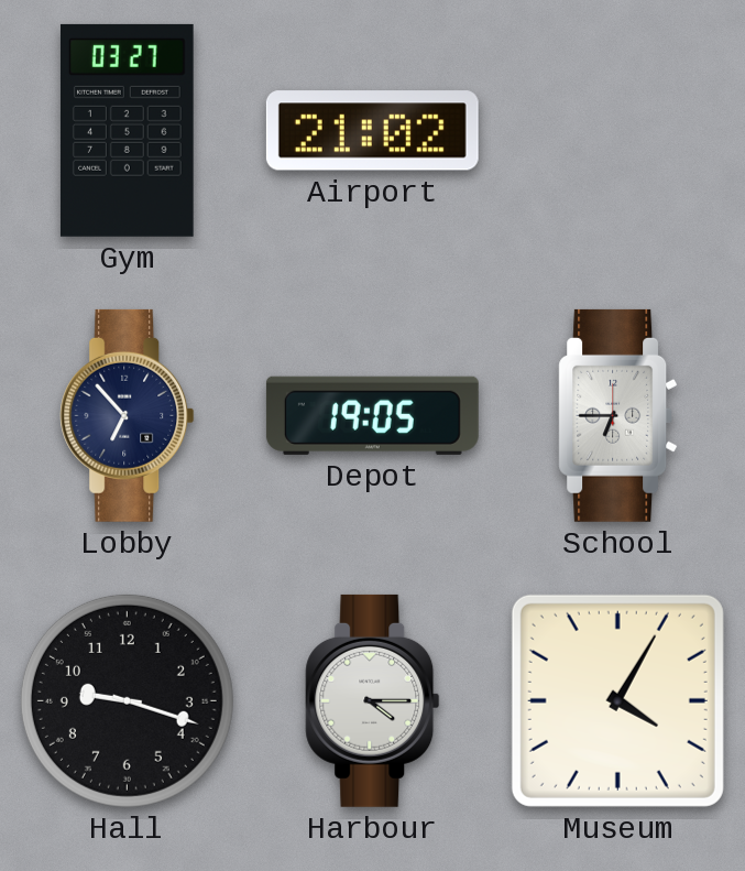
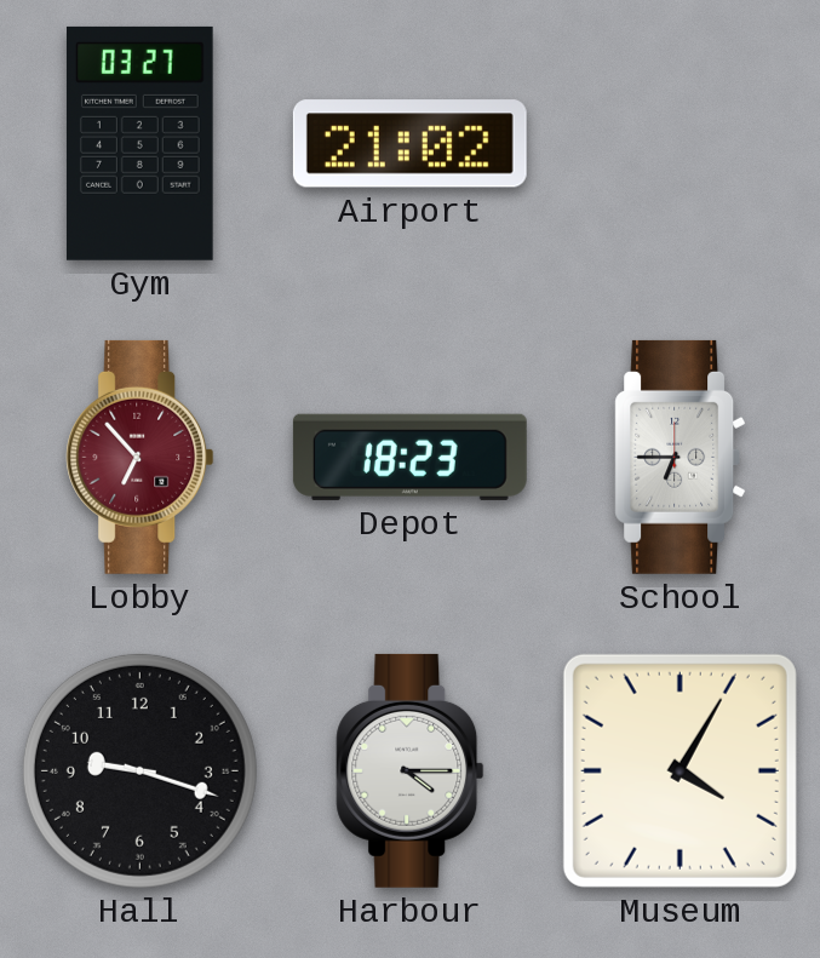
Lobby dial: navy -> burgundy
Depot: 19:05 -> 18:23
